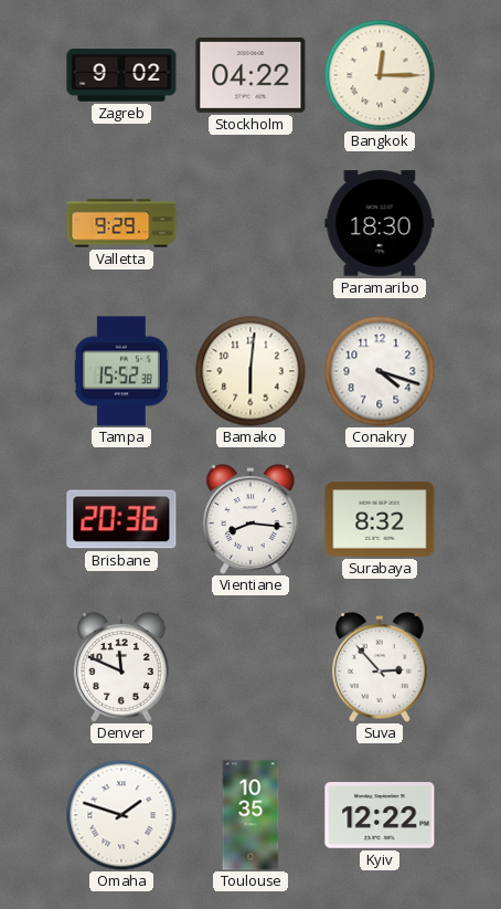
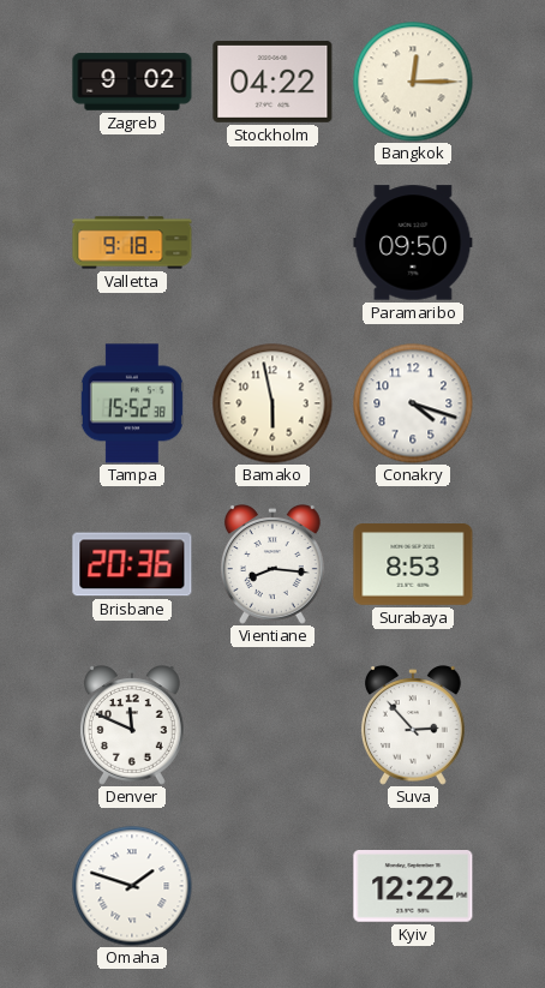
Valletta: 9:29 -> 9:18
Paramaribo: 18:30 -> 09:50
Bamako: 6:01 -> 5:58
Surabaya: 8:32 -> 8:53
Toulouse: 10:35 -> none
